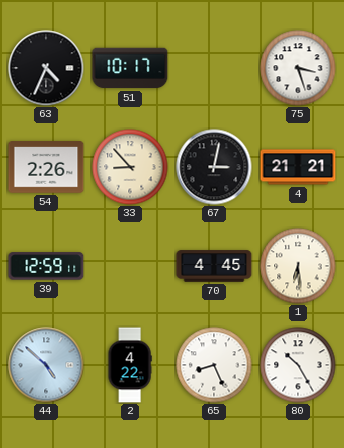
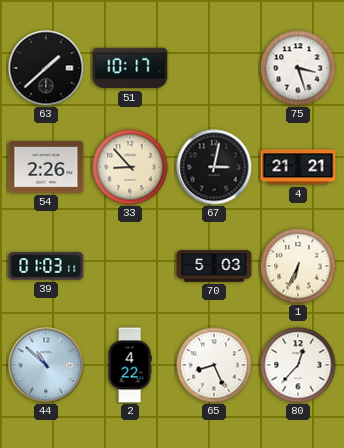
63: 4:34 -> 1:38
39: 12:59 -> 01:03
70: 4:45 -> 5:03
1: 6:29 -> 6:34
44: 4:52 -> 10:52
80: 10:25 -> 12:37
